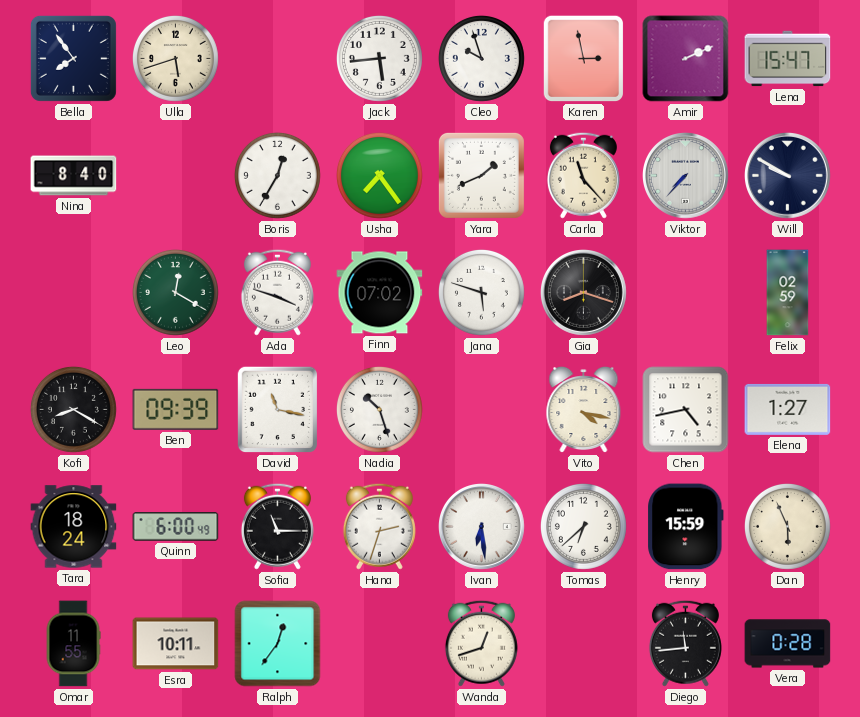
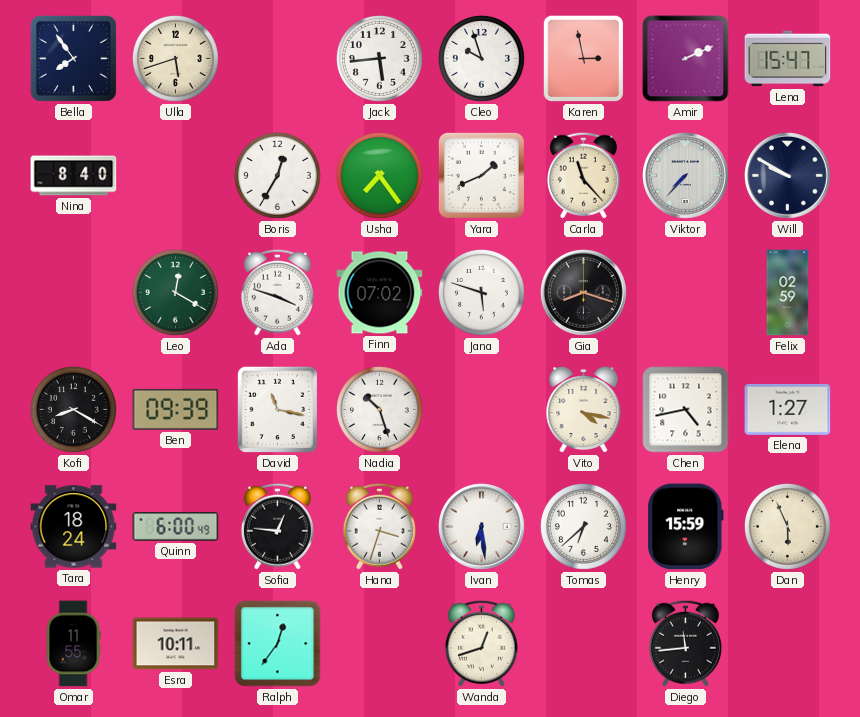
Sofia: 11:15 -> 12:46
Hana: 2:33 -> 3:33
Vera: 0:28 -> none
